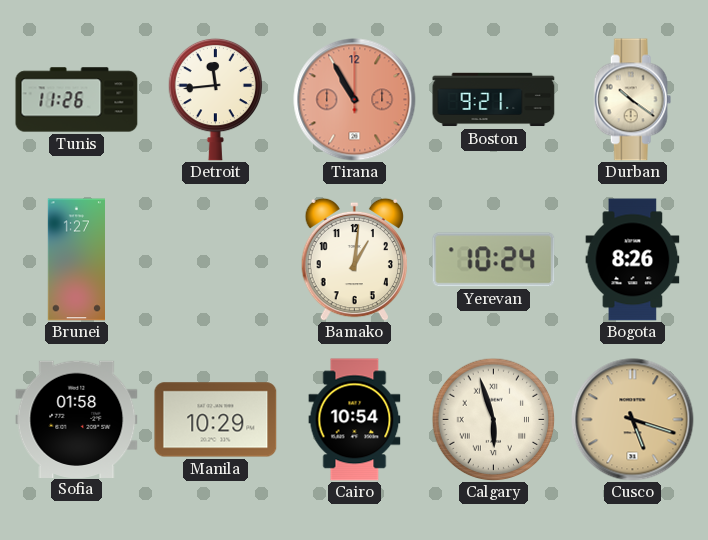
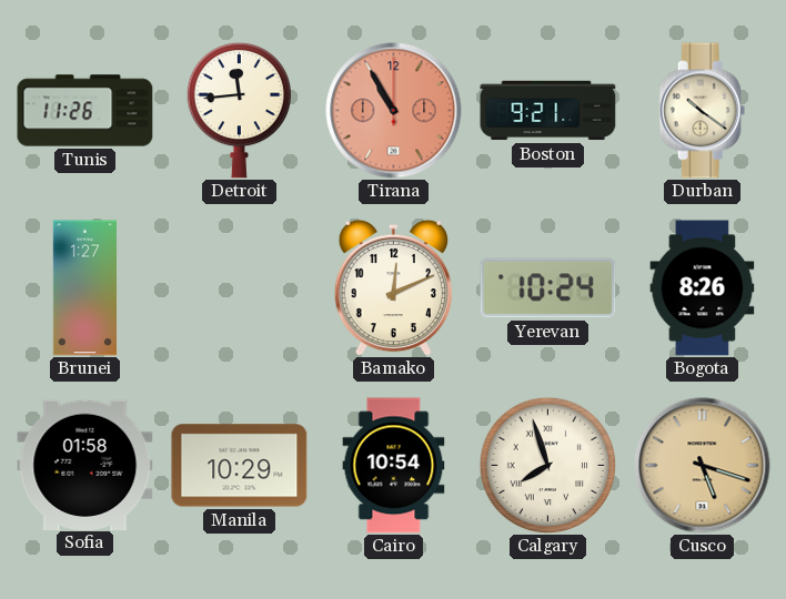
Bamako: 1:01 -> 12:11
Calgary: 5:57 -> 7:57
